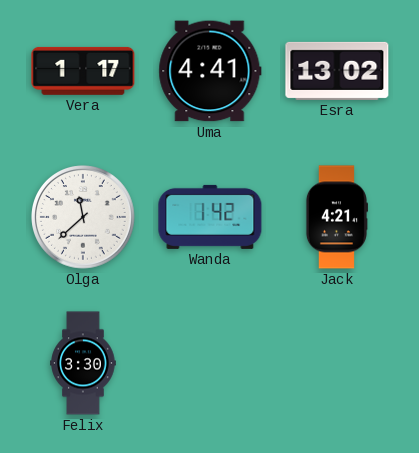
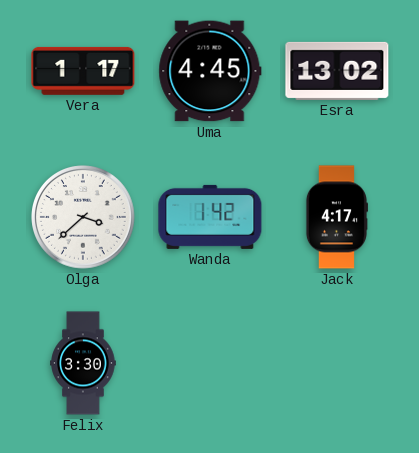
Uma: 4:41 -> 4:45
Olga: 11:38 -> 3:38
Jack: 4:21 -> 4:17
